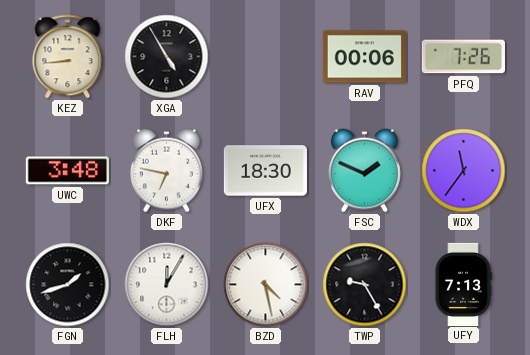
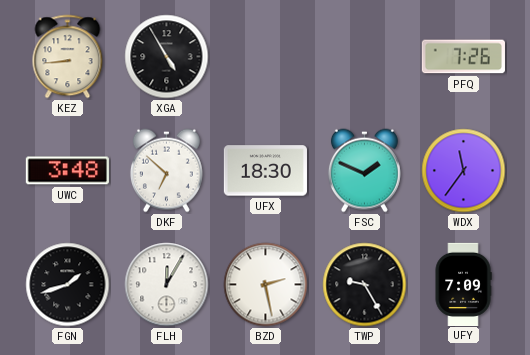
RAV: 00:06 -> none
DKF: 6:47 -> 6:52
BZD: 4:28 -> 2:28
UFY: 7:13 -> 7:09
